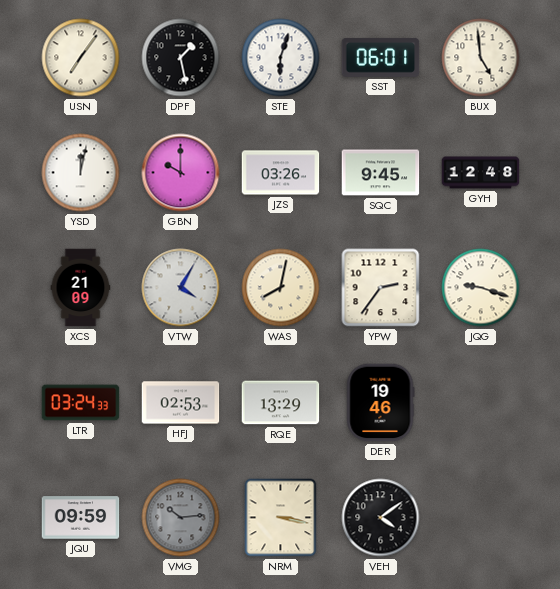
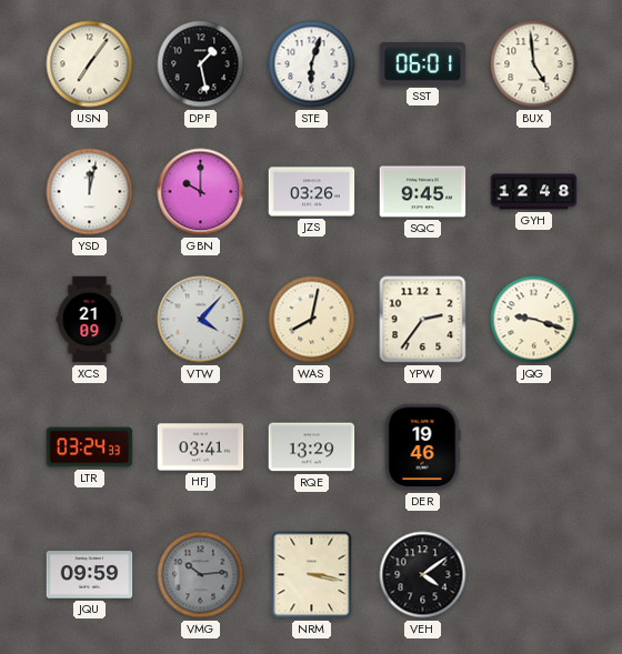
VTW: 4:05 -> 4:07
HFJ: 02:53 -> 03:41
